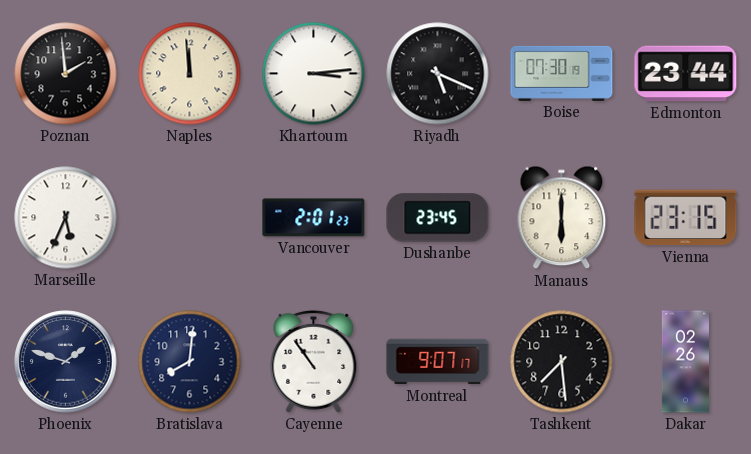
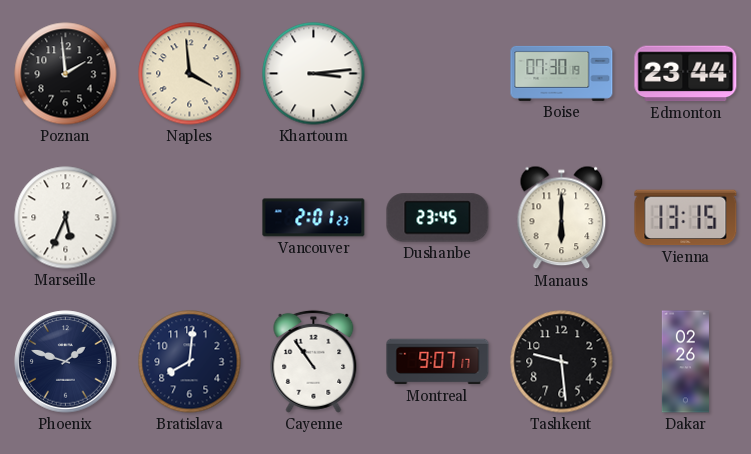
Naples: 11:59 -> 3:59
Riyadh: 5:19 -> none
Vienna: 23:15 -> 13:15
Tashkent: 7:29 -> 9:29
